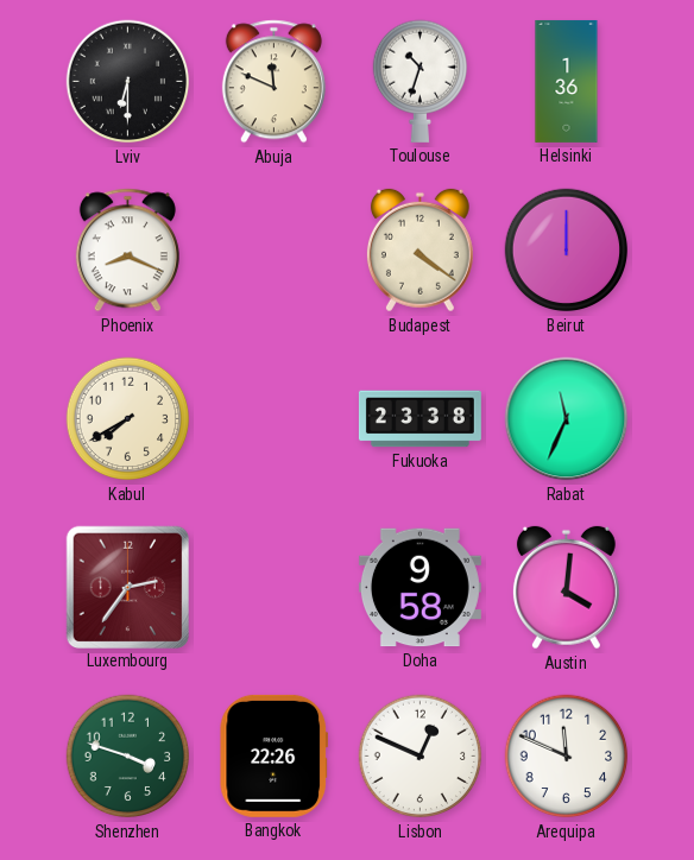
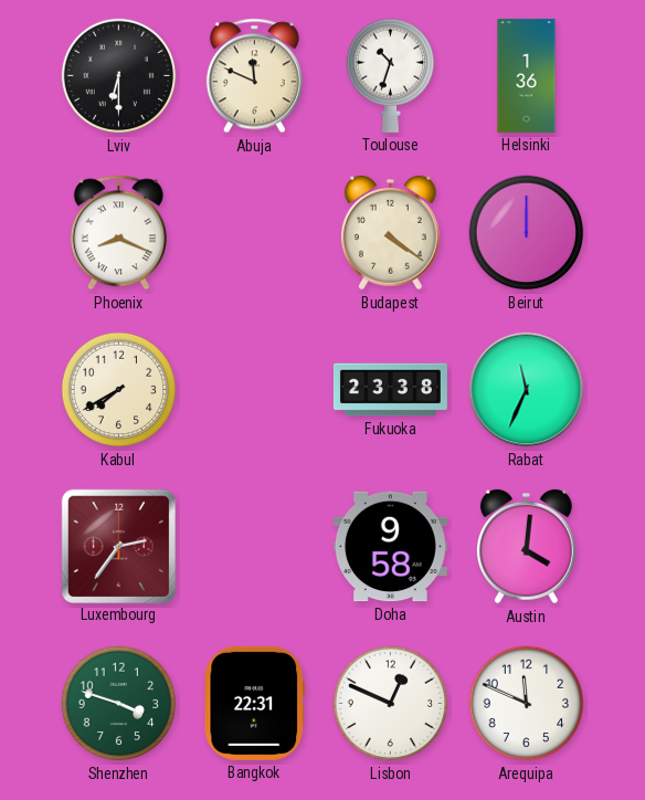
Bangkok: 22:26 -> 22:31
